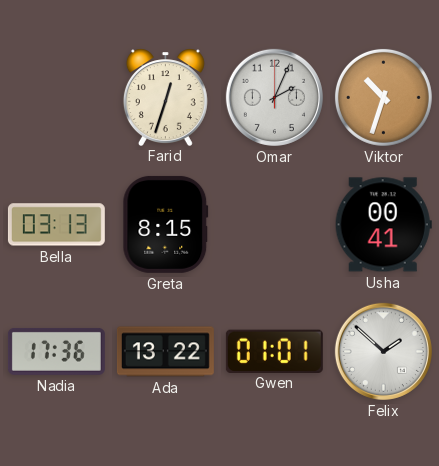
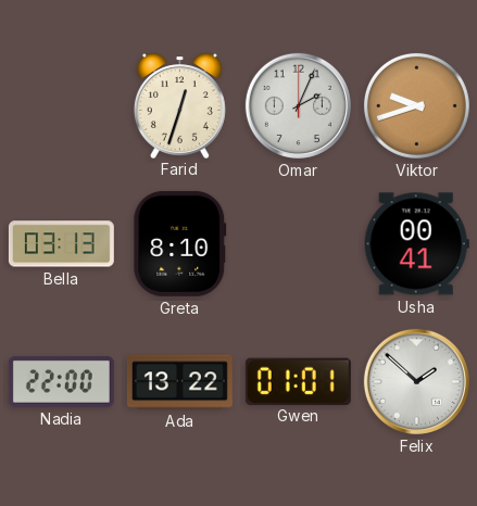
Viktor: 10:33 -> 9:42
Greta: 8:15 -> 8:10
Nadia: 17:36 -> 22:00
